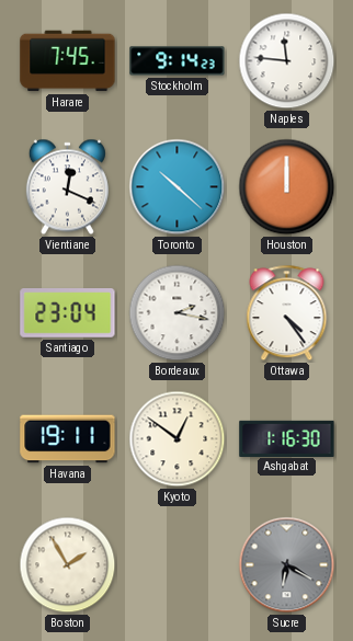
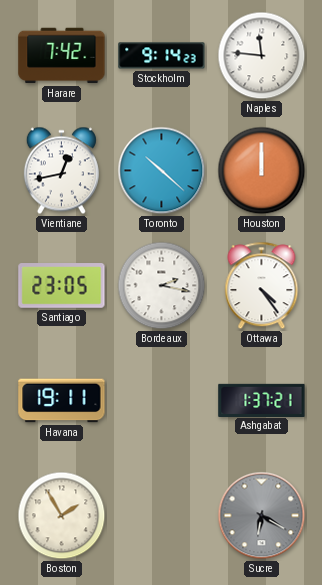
Harare: 7:45 -> 7:42
Vientiane: 12:19 -> 12:43
Santiago: 23:04 -> 23:05
Kyoto: 12:51 -> none
Ashgabat: 1:16 -> 1:37
